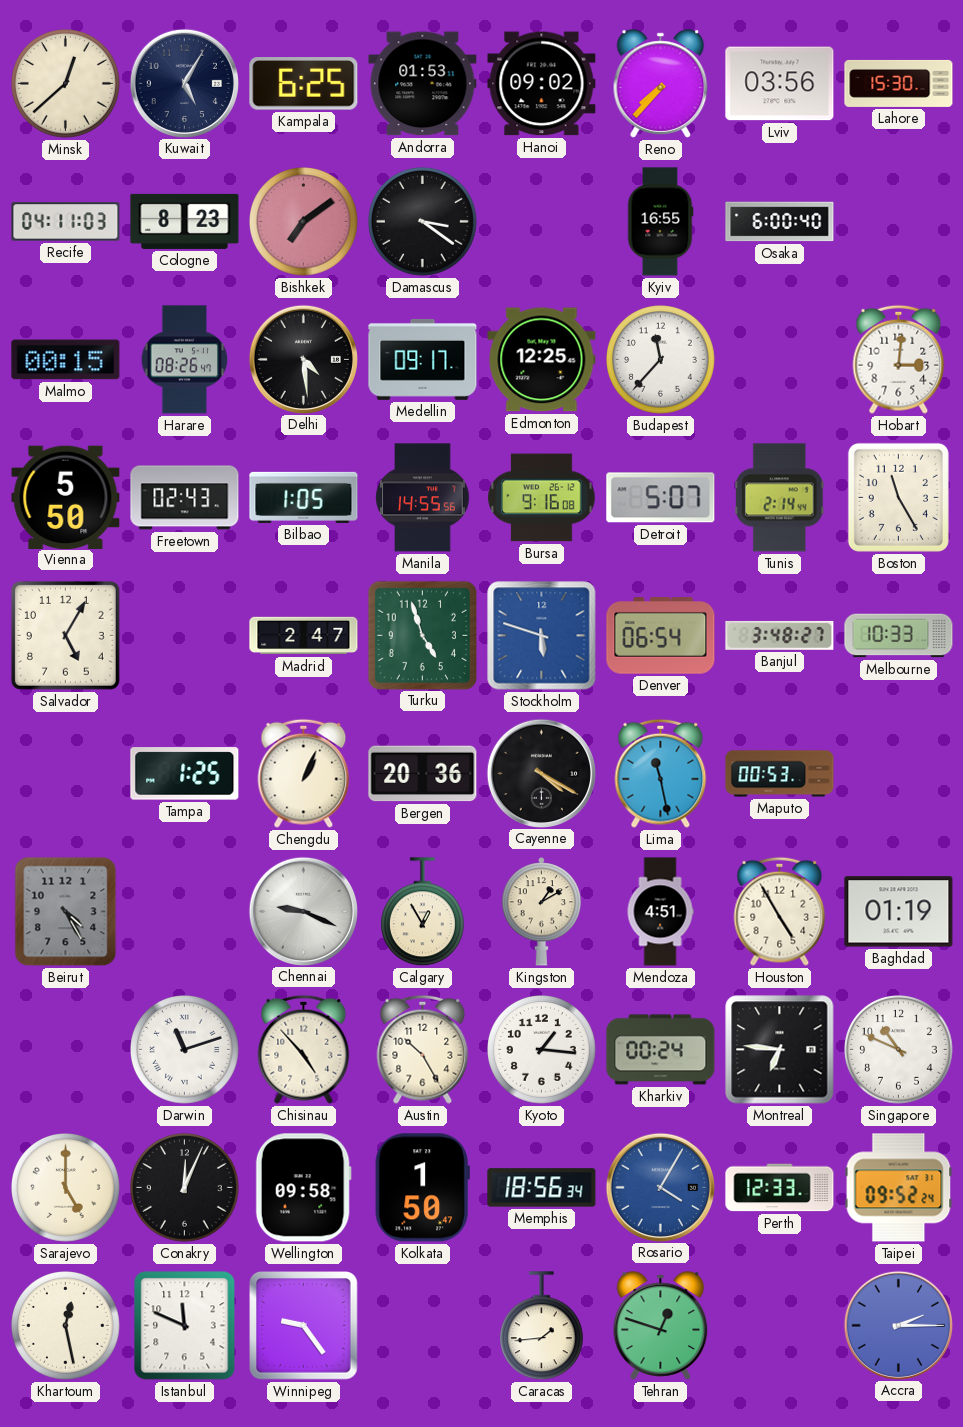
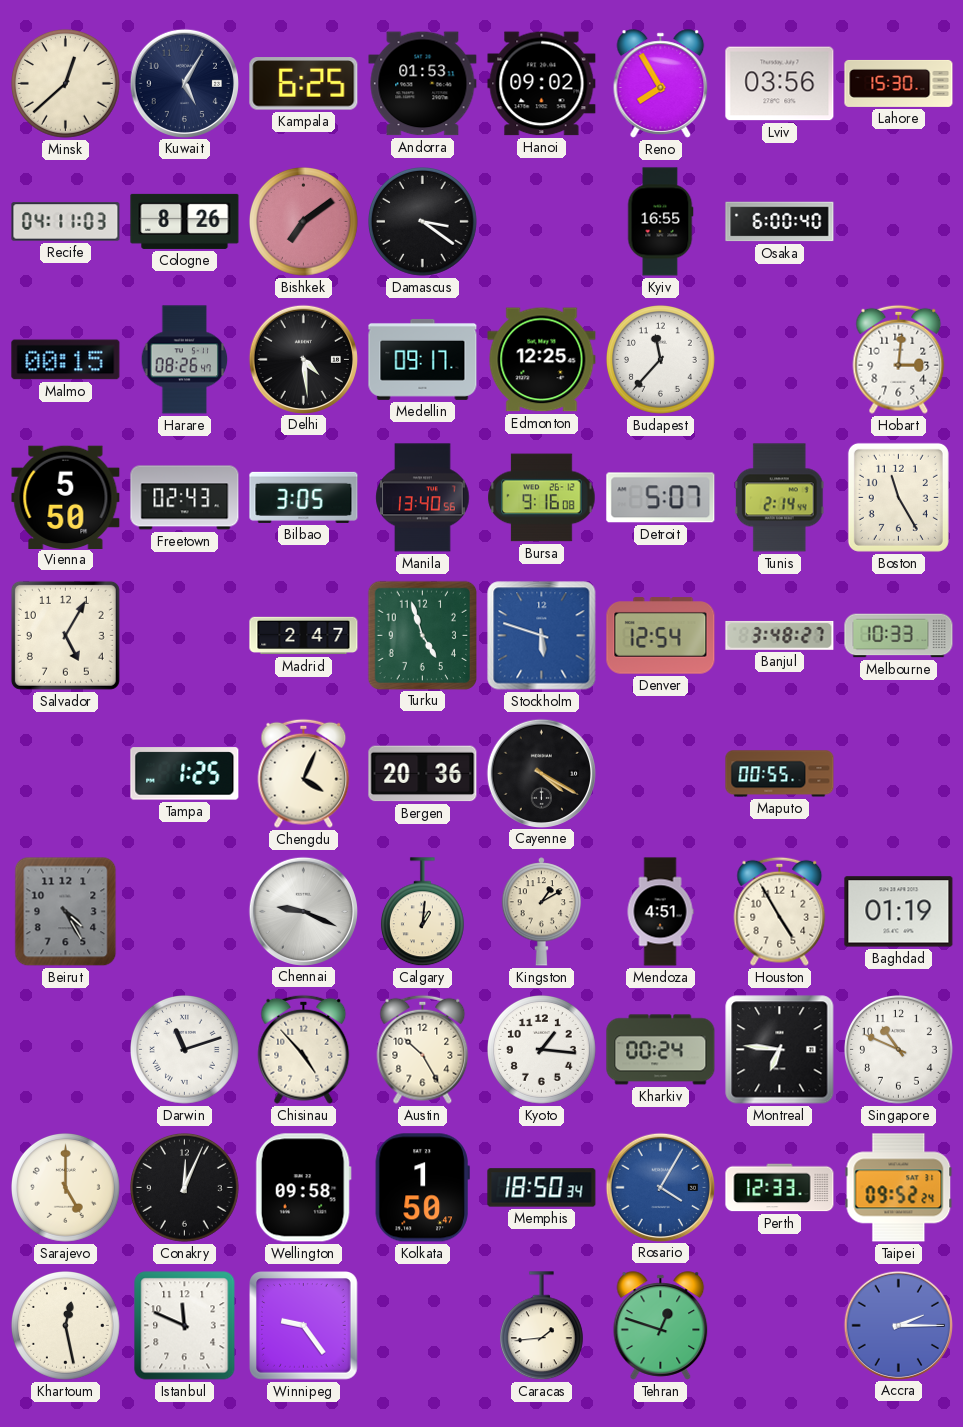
Reno: 7:37 -> 7:55
Cologne: 8:23 -> 8:26
Bilbao: 1:05 -> 3:05
Manila: 14:55 -> 13:40
Denver: 06:54 -> 12:54
Chengdu: 1:04 -> 4:04
Lima: 11:28 -> none
Maputo: 00:53 -> 00:55
Calgary: 12:55 -> 1:01
Memphis: 18:56 -> 18:50
